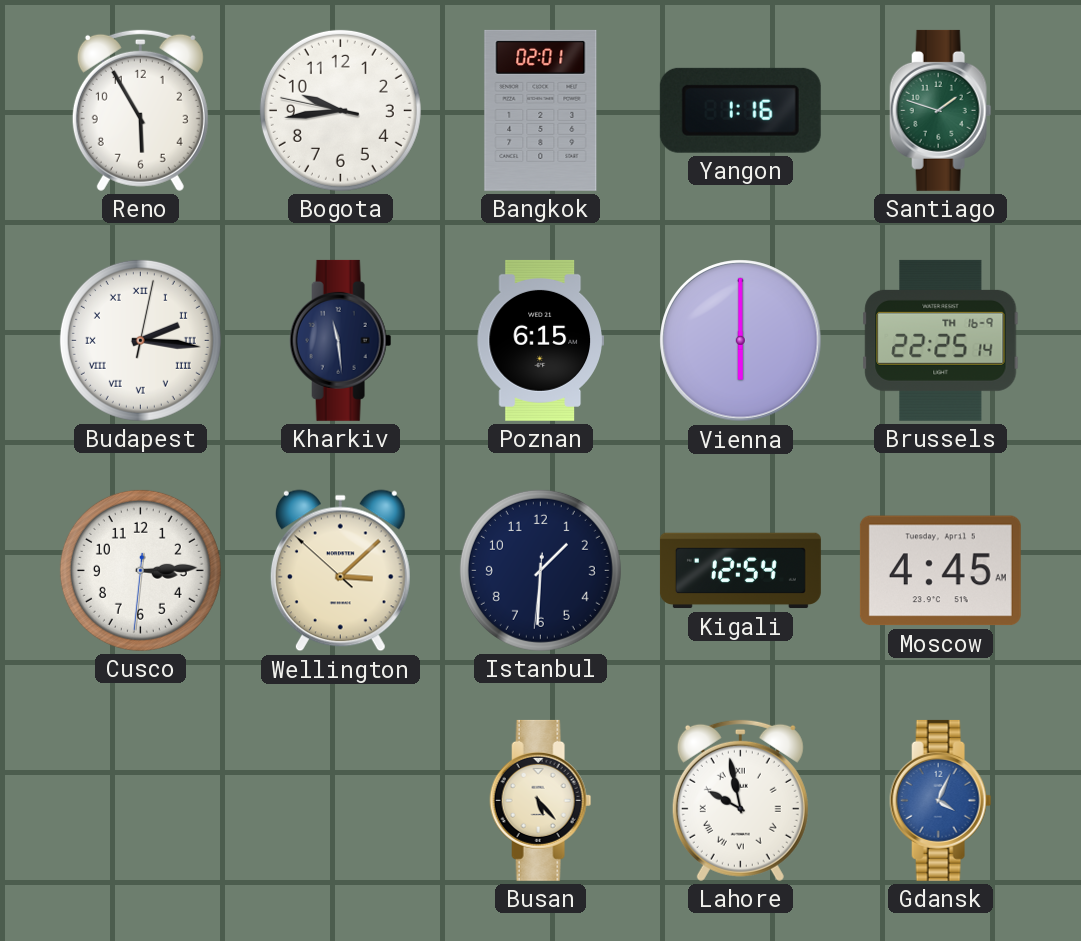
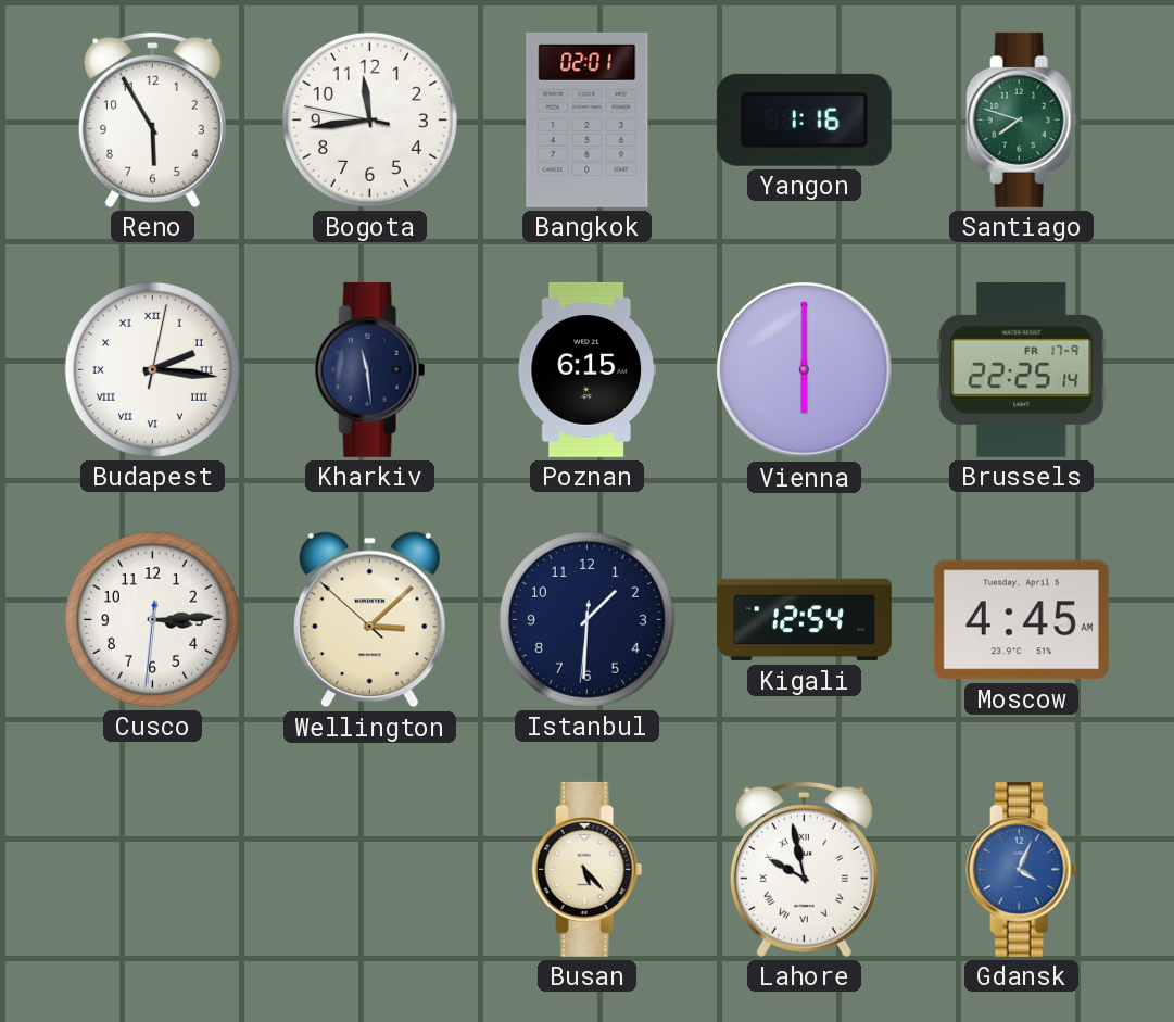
Bogota: 9:43 -> 11:43
Santiago: 1:48 -> 7:48
Brussels date: TH 16-9 -> FR 17-9
